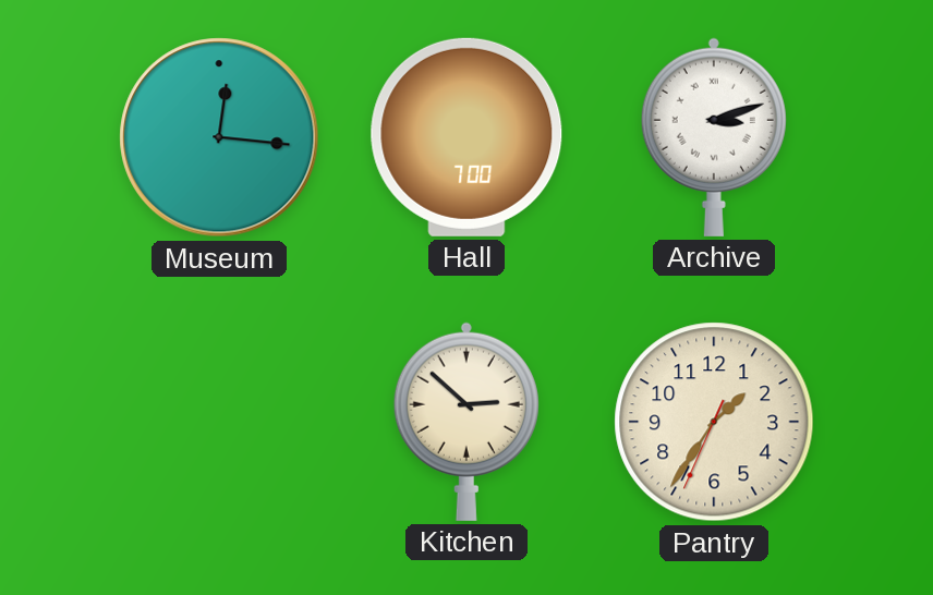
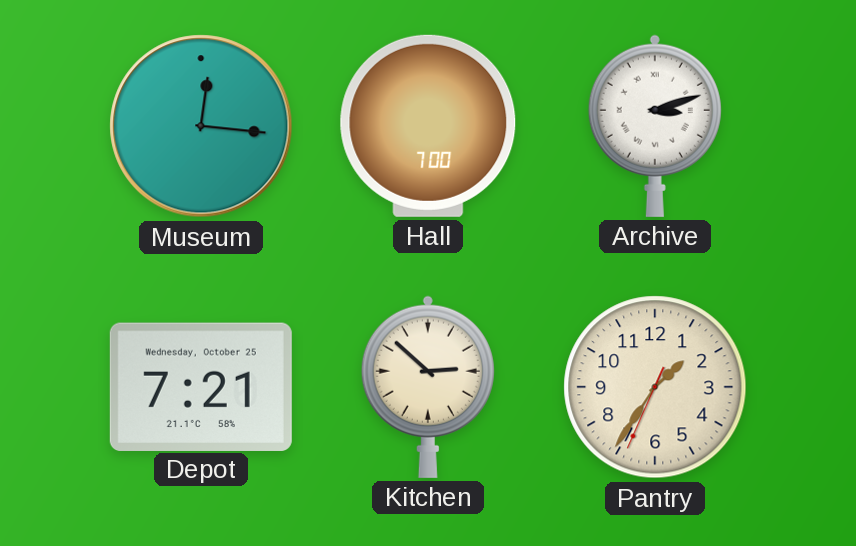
Depot: none -> 7:21
